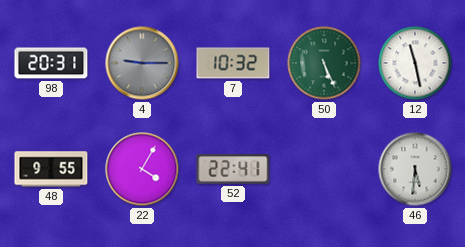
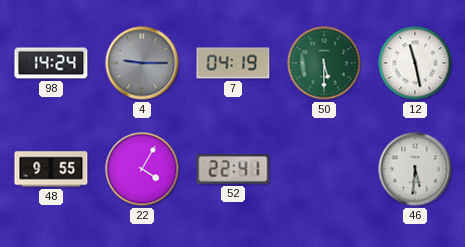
98: 20:31 -> 14:24
7: 10:32 -> 04:19
50: 5:26 -> 5:30
